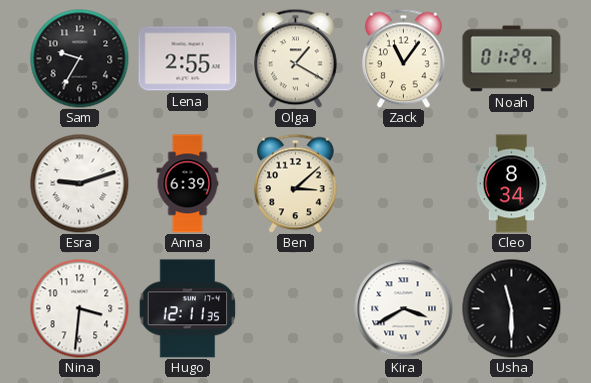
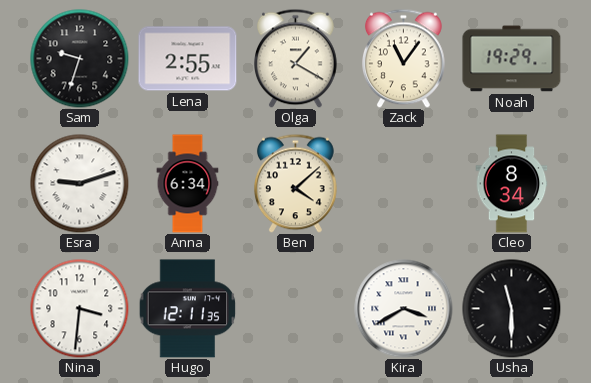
Sam: 9:35 -> 9:33
Noah: 01:29 -> 19:29
Anna: 6:39 -> 6:34
Ben: 3:08 -> 4:08
